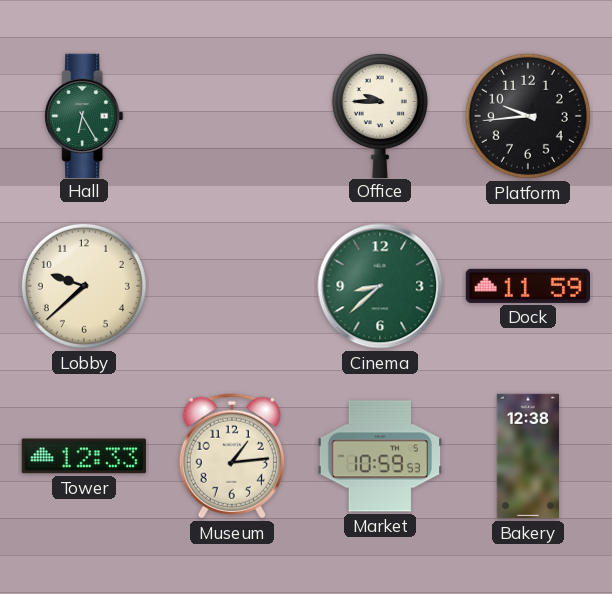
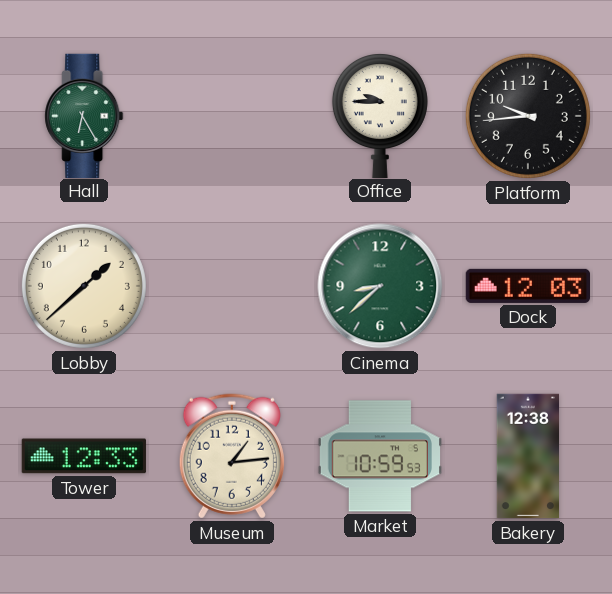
Lobby: 9:38 -> 1:38
Dock: 11:59 -> 12:03
